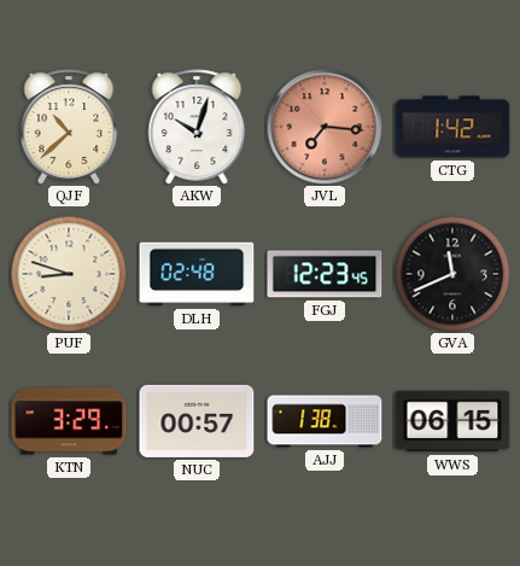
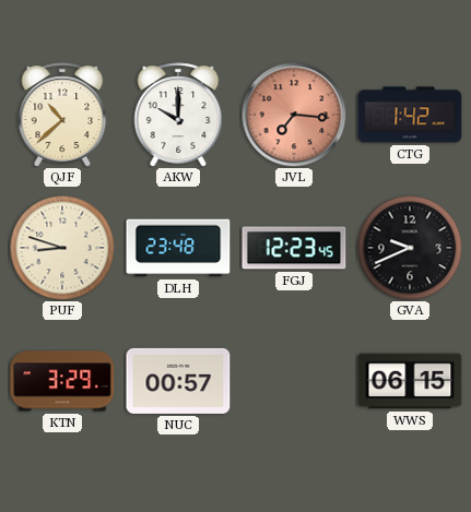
AKW: 10:03 -> 10:00
DLH: 02:48 -> 23:48
GVA: 11:41 -> 9:41
AJJ: 1:38 -> none
